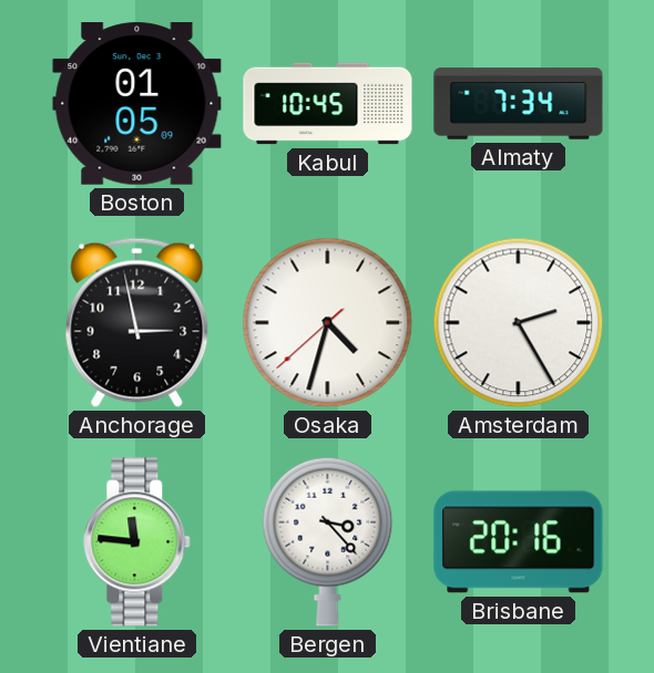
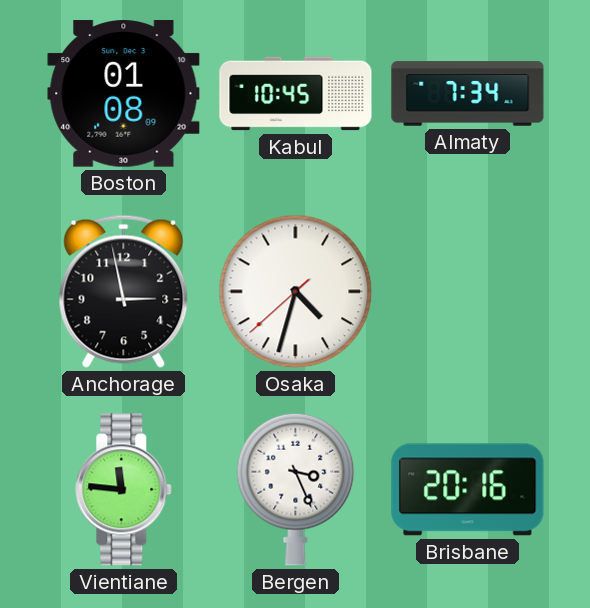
Boston: 01:05 -> 01:08
Amsterdam: 2:25 -> none
Bergen: 3:23 -> 3:26
